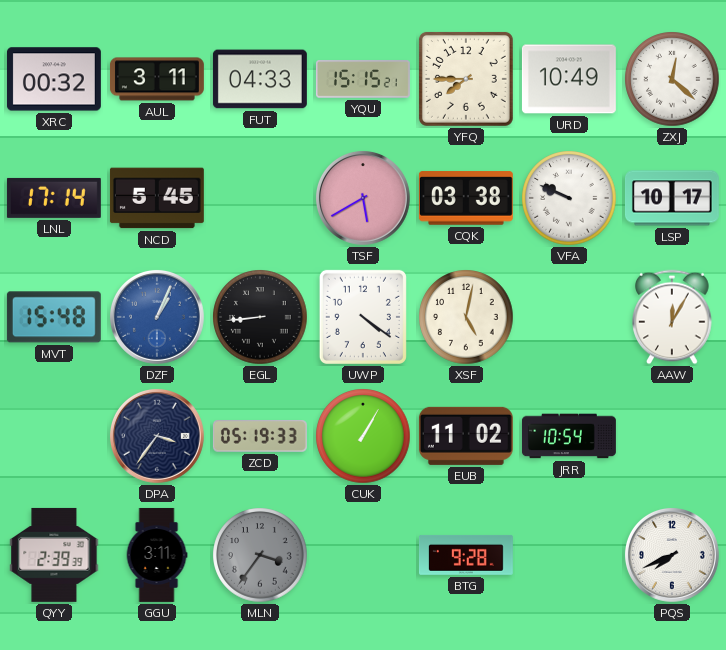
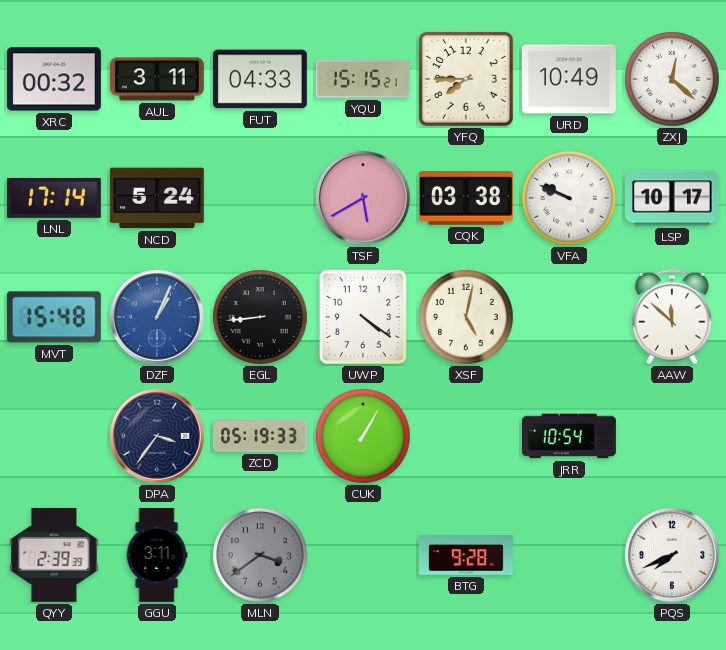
NCD: 5:45 -> 5:24
AAW: 12:05 -> 11:52
EUB: 11:02 -> none
MLN: 3:36 -> 3:39
